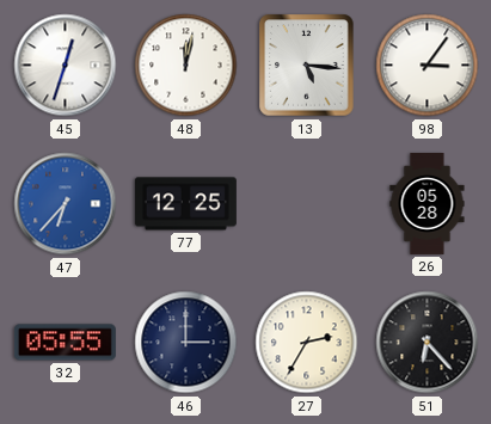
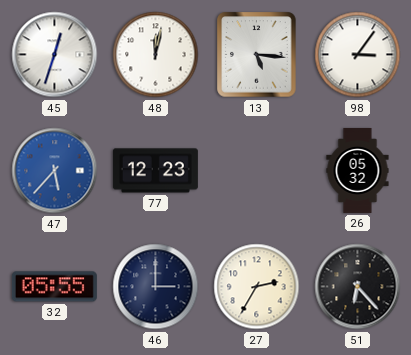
47: 6:37 -> 5:37
77: 12:25 -> 12:23
26: 05:28 -> 05:32
